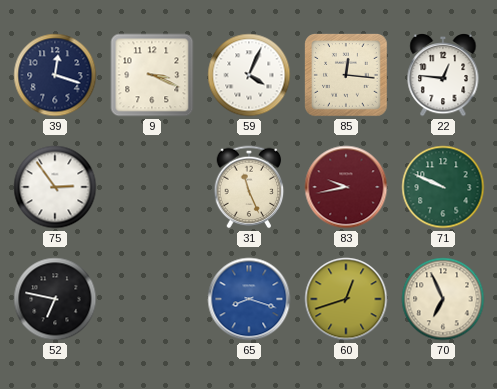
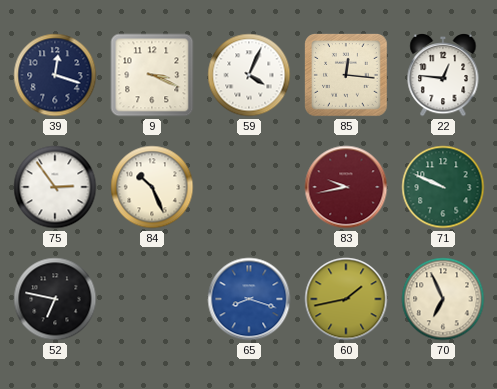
84: none -> 10:26
31: 11:26 -> none
60: 12:42 -> 1:43
